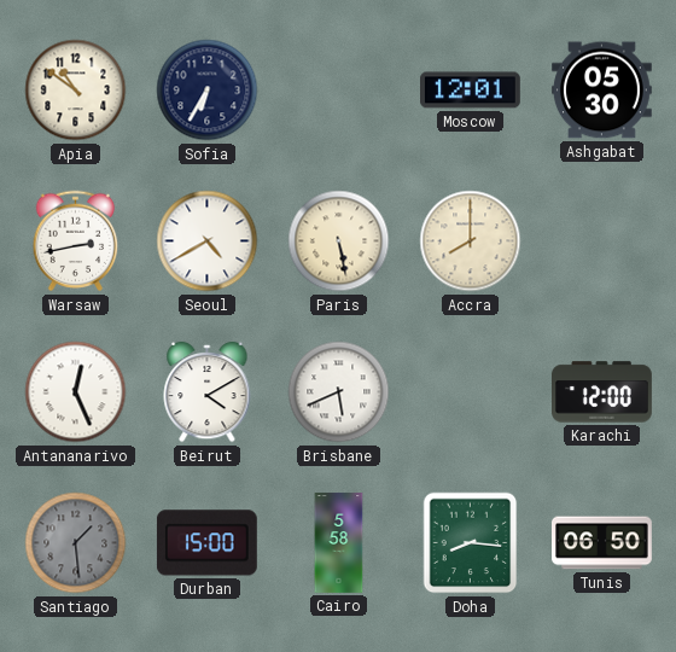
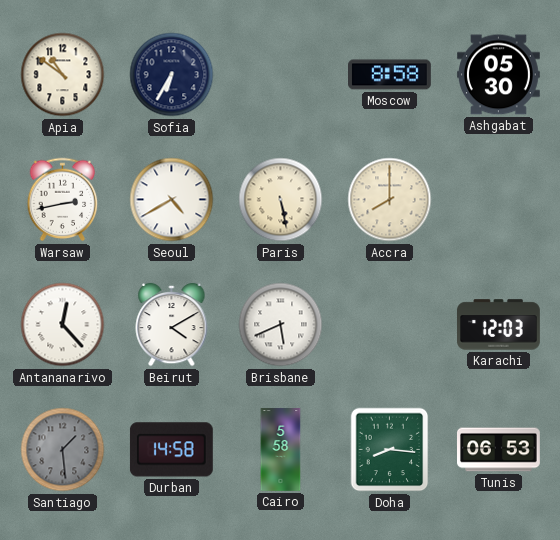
Moscow: 12:01 -> 8:58
Antananarivo: 12:26 -> 12:23
Karachi: 12:00 -> 12:03
Durban: 15:00 -> 14:58
Tunis: 06:50 -> 06:53
